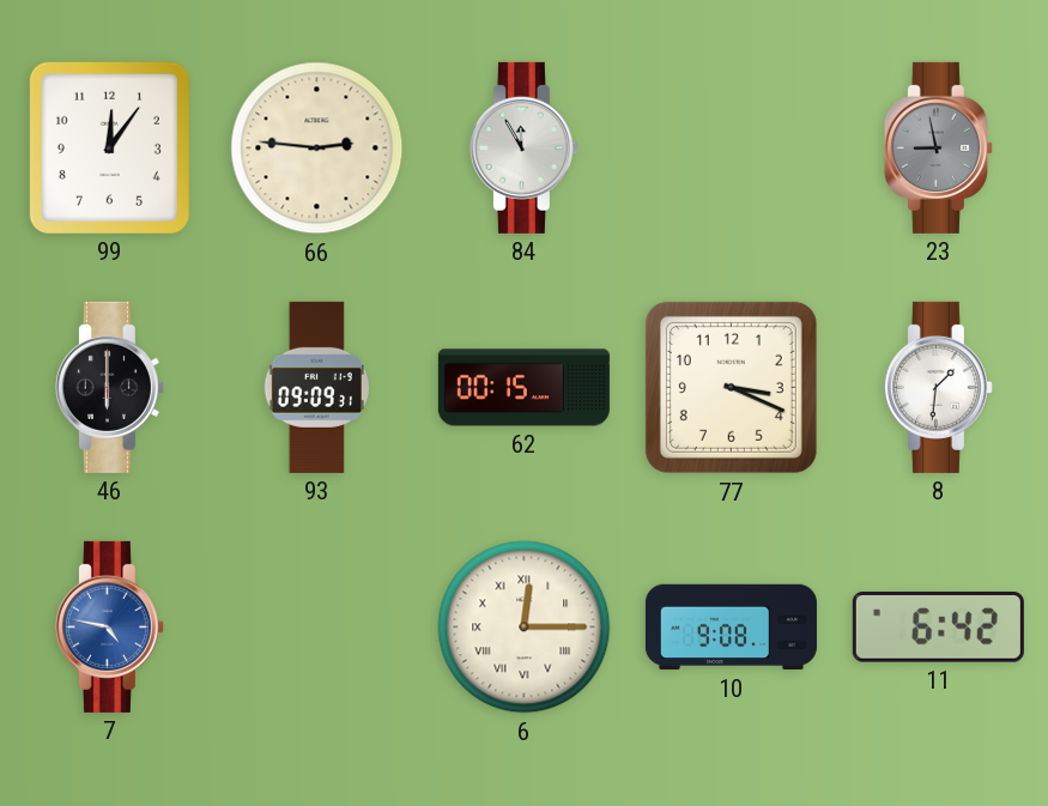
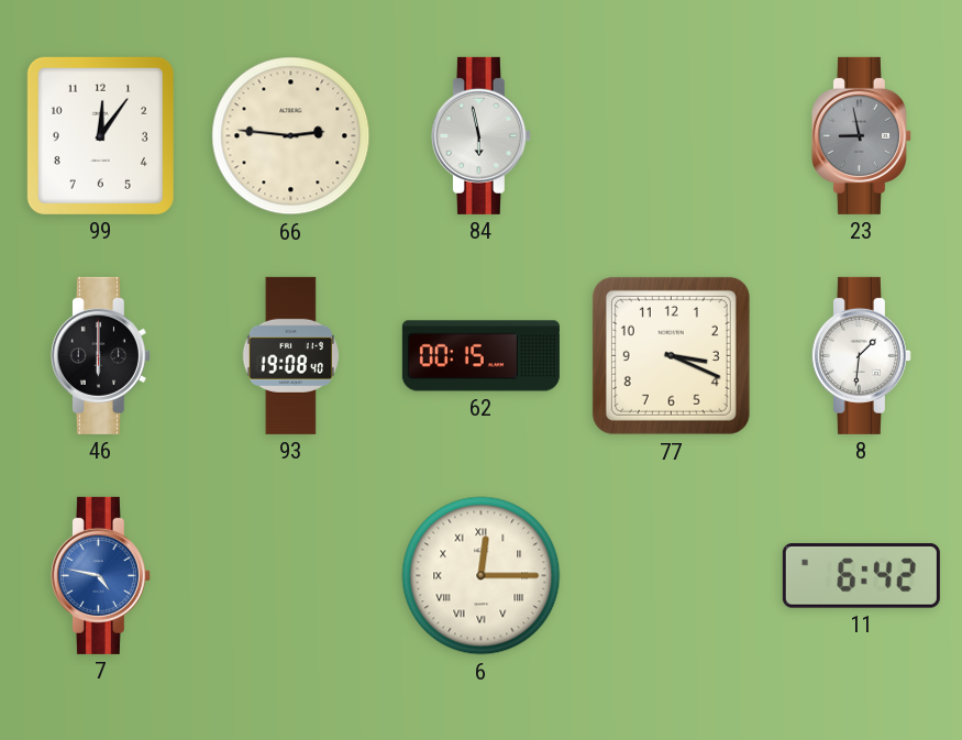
84: 11:55 -> 5:58
93: 09:09 -> 19:08
10: 9:08 -> none
